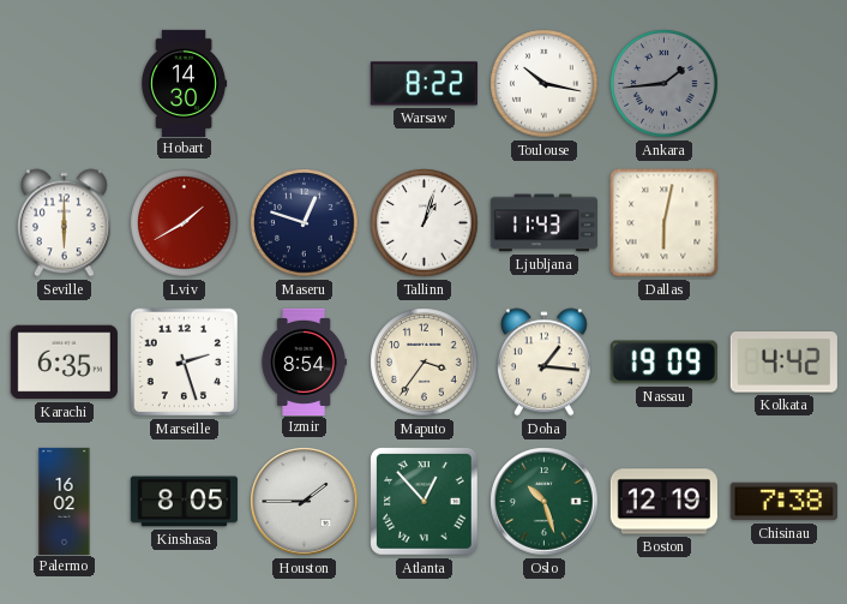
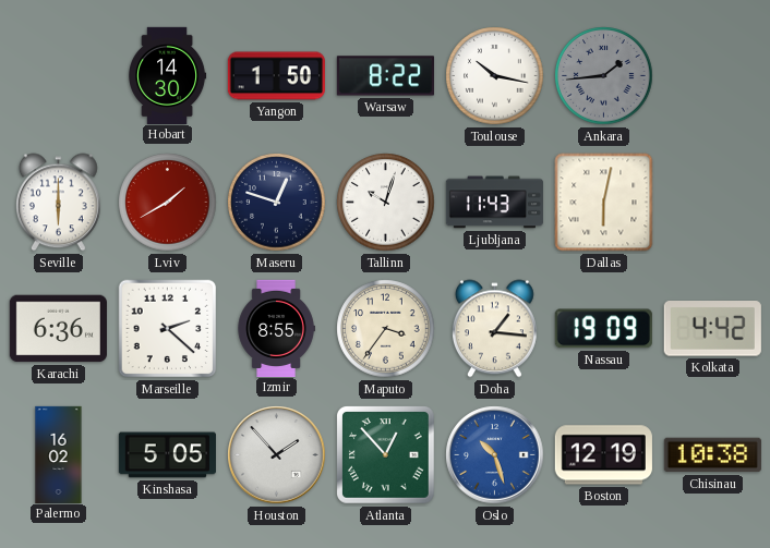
Yangon: none -> 1:50
Tallinn: 1:03 -> 10:03
Karachi: 6:35 -> 6:36
Marseille: 2:27 -> 2:22
Izmir: 8:54 -> 8:55
Kinshasa: 8:05 -> 5:05
Houston: 1:45 -> 1:53
Oslo dial: green -> blue
Chisinau: 7:38 -> 10:38
